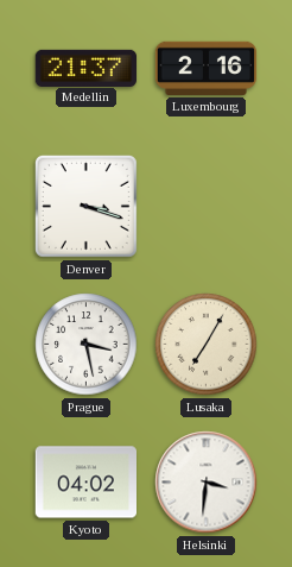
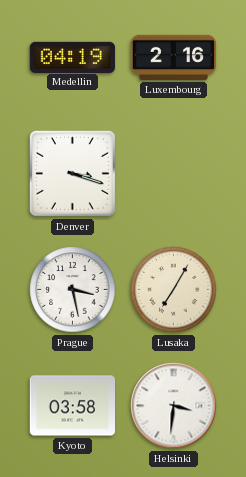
Medellin: 21:37 -> 04:19
Kyoto: 04:02 -> 03:58
